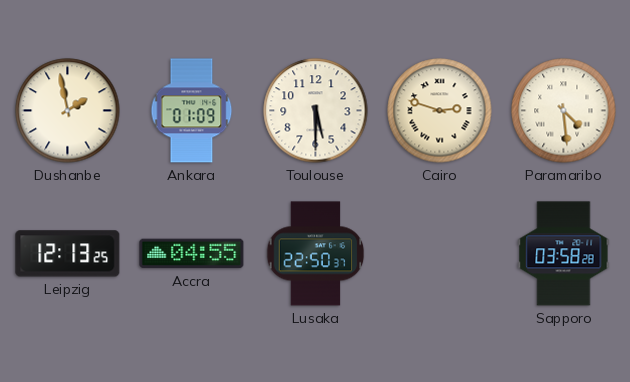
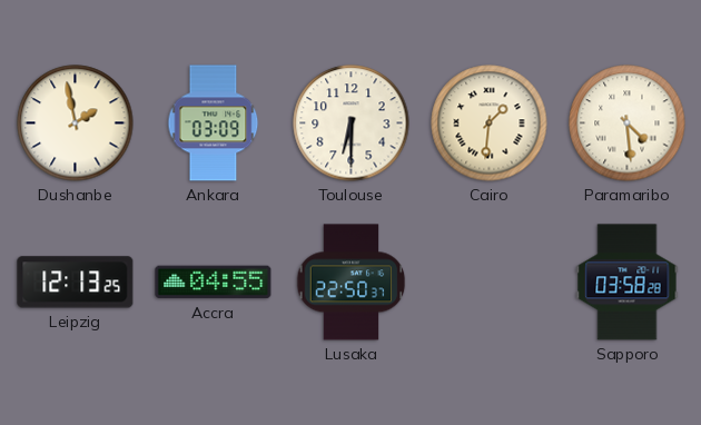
Ankara: 01:09 -> 03:09
Toulouse: 5:30 -> 6:30
Cairo: 2:48 -> 1:31
